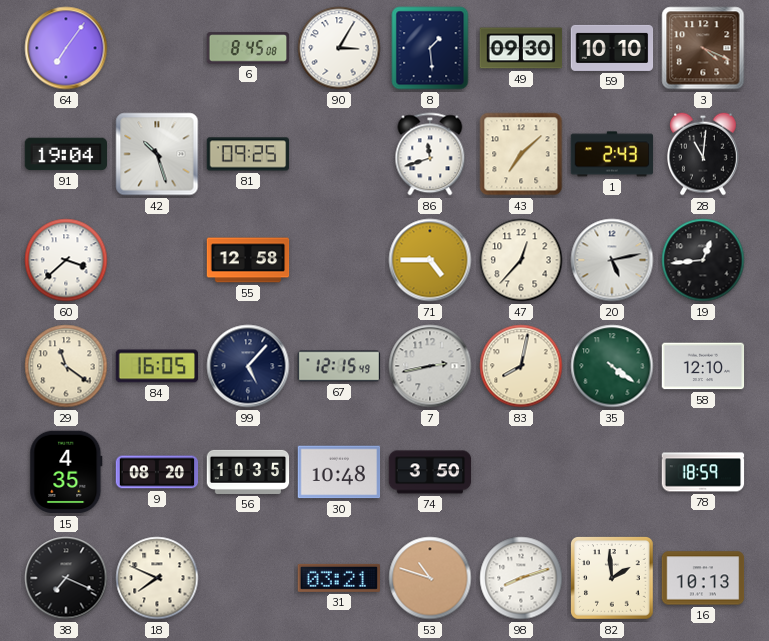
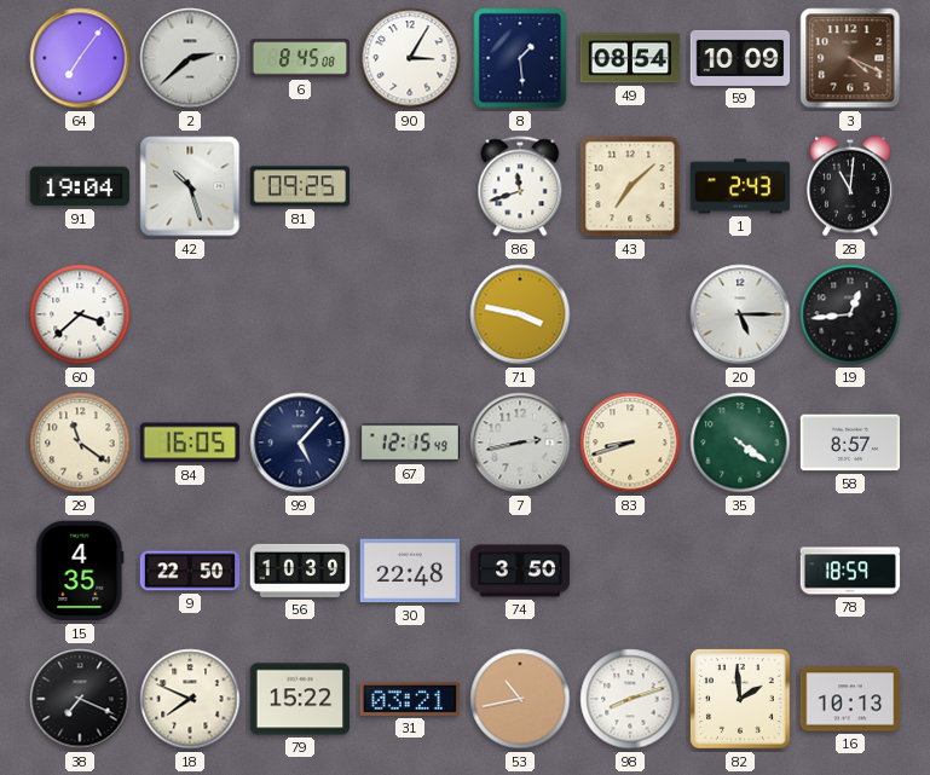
2: none -> 2:38
49: 09:30 -> 08:54
59: 10:10 -> 10:09
55: 12:58 -> none
71: 4:45 -> 3:47
47: 12:37 -> none
20: 5:13 -> 5:15
83: 8:02 -> 8:42
58: 12:10 -> 8:57
9: 08:20 -> 22:50
56: 10:35 -> 10:39
30: 10:48 -> 22:48
79: none -> 15:22
53: 10:48 -> 10:43
